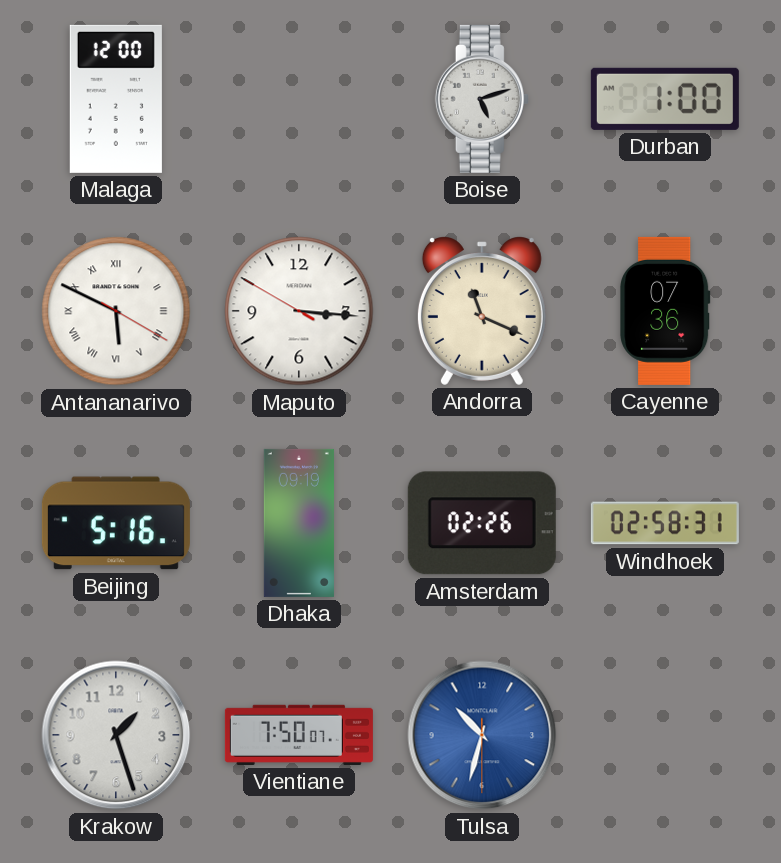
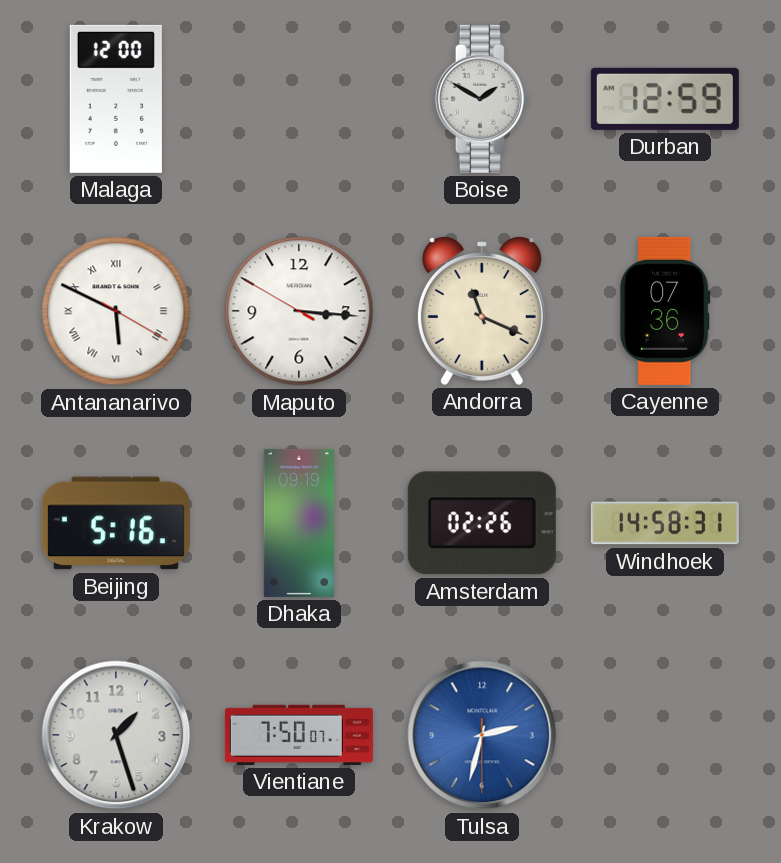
Boise: 5:12 -> 1:50
Durban: 1:00 -> 12:59
Windhoek: 02:58 -> 14:58
Tulsa: 10:32 -> 2:32
